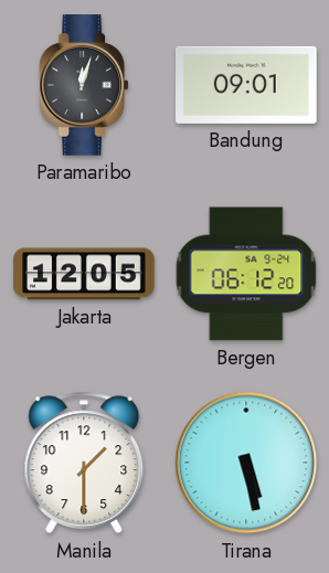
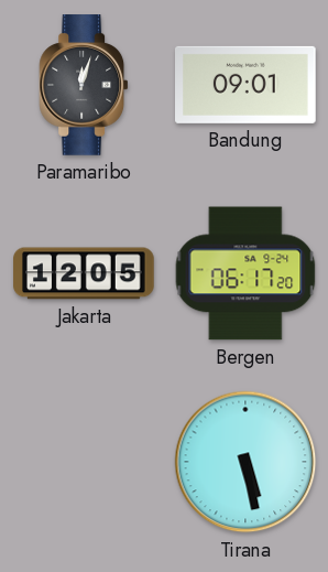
Bergen: 06:12 -> 06:17
Manila: 1:30 -> none
